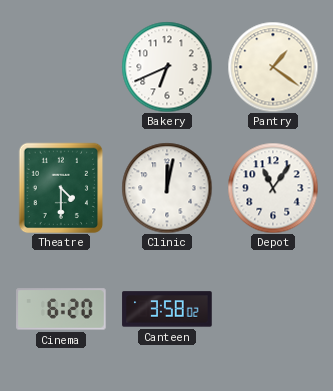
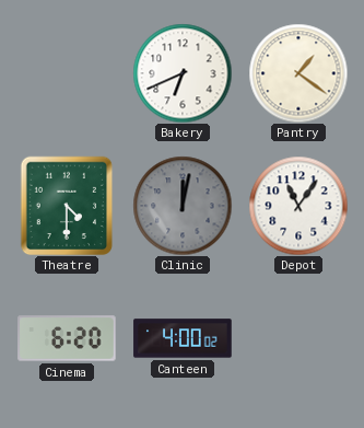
Clinic dial: white -> grey
Canteen: 3:58 -> 4:00
